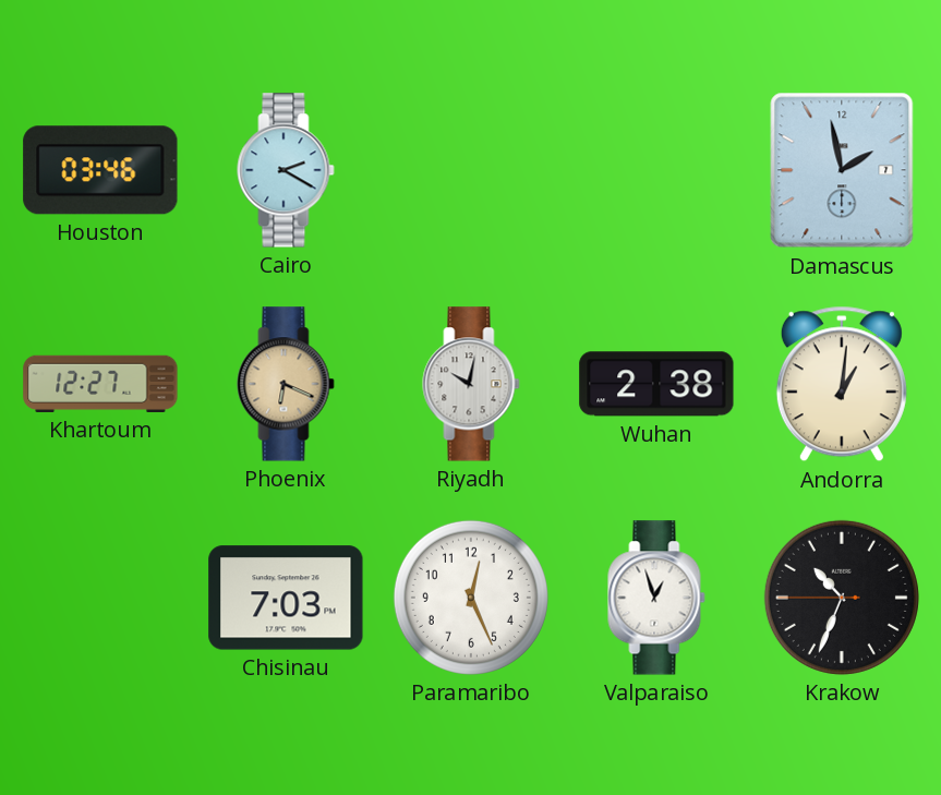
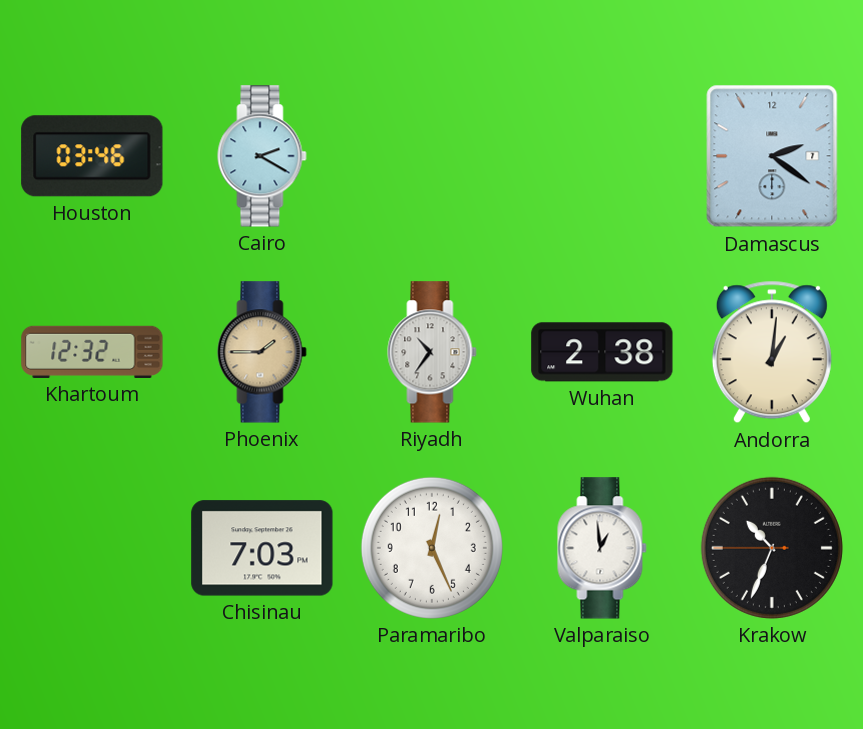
Damascus: 1:58 -> 2:21
Khartoum: 12:27 -> 12:32
Phoenix: 6:19 -> 1:45
Riyadh: 10:02 -> 10:36
Valparaiso: 12:57 -> 12:59
